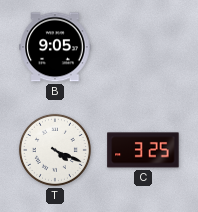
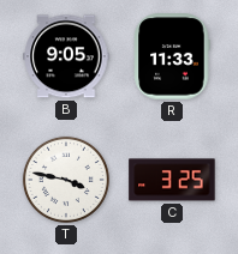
R: none -> 11:33
T: 4:19 -> 3:47
